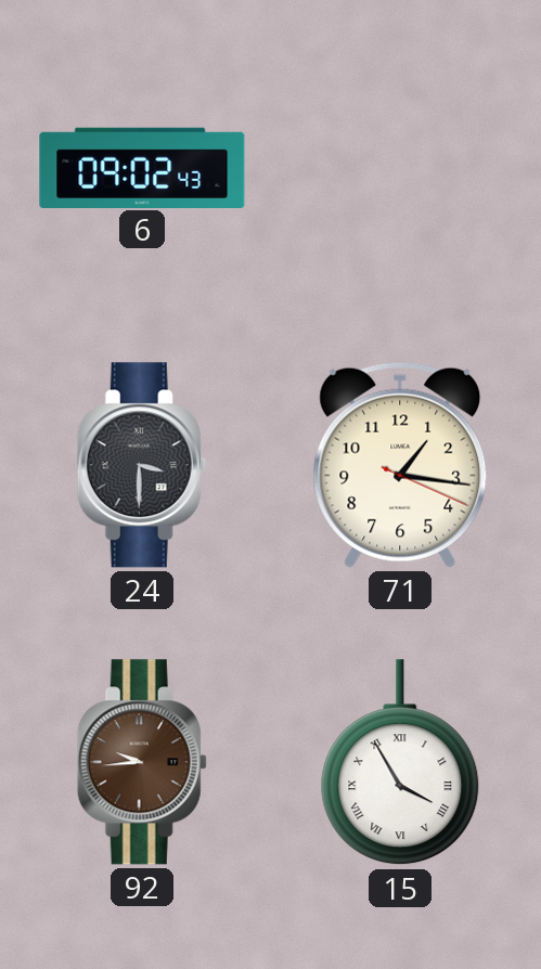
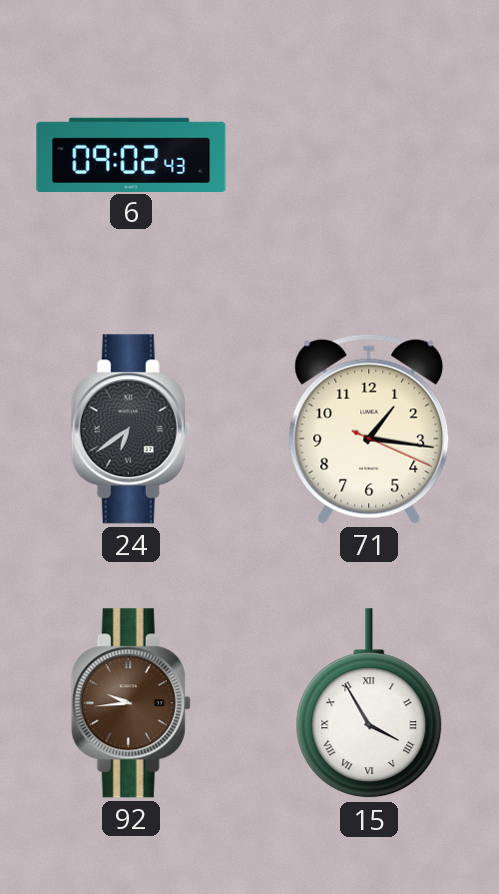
24: 3:30 -> 6:39
